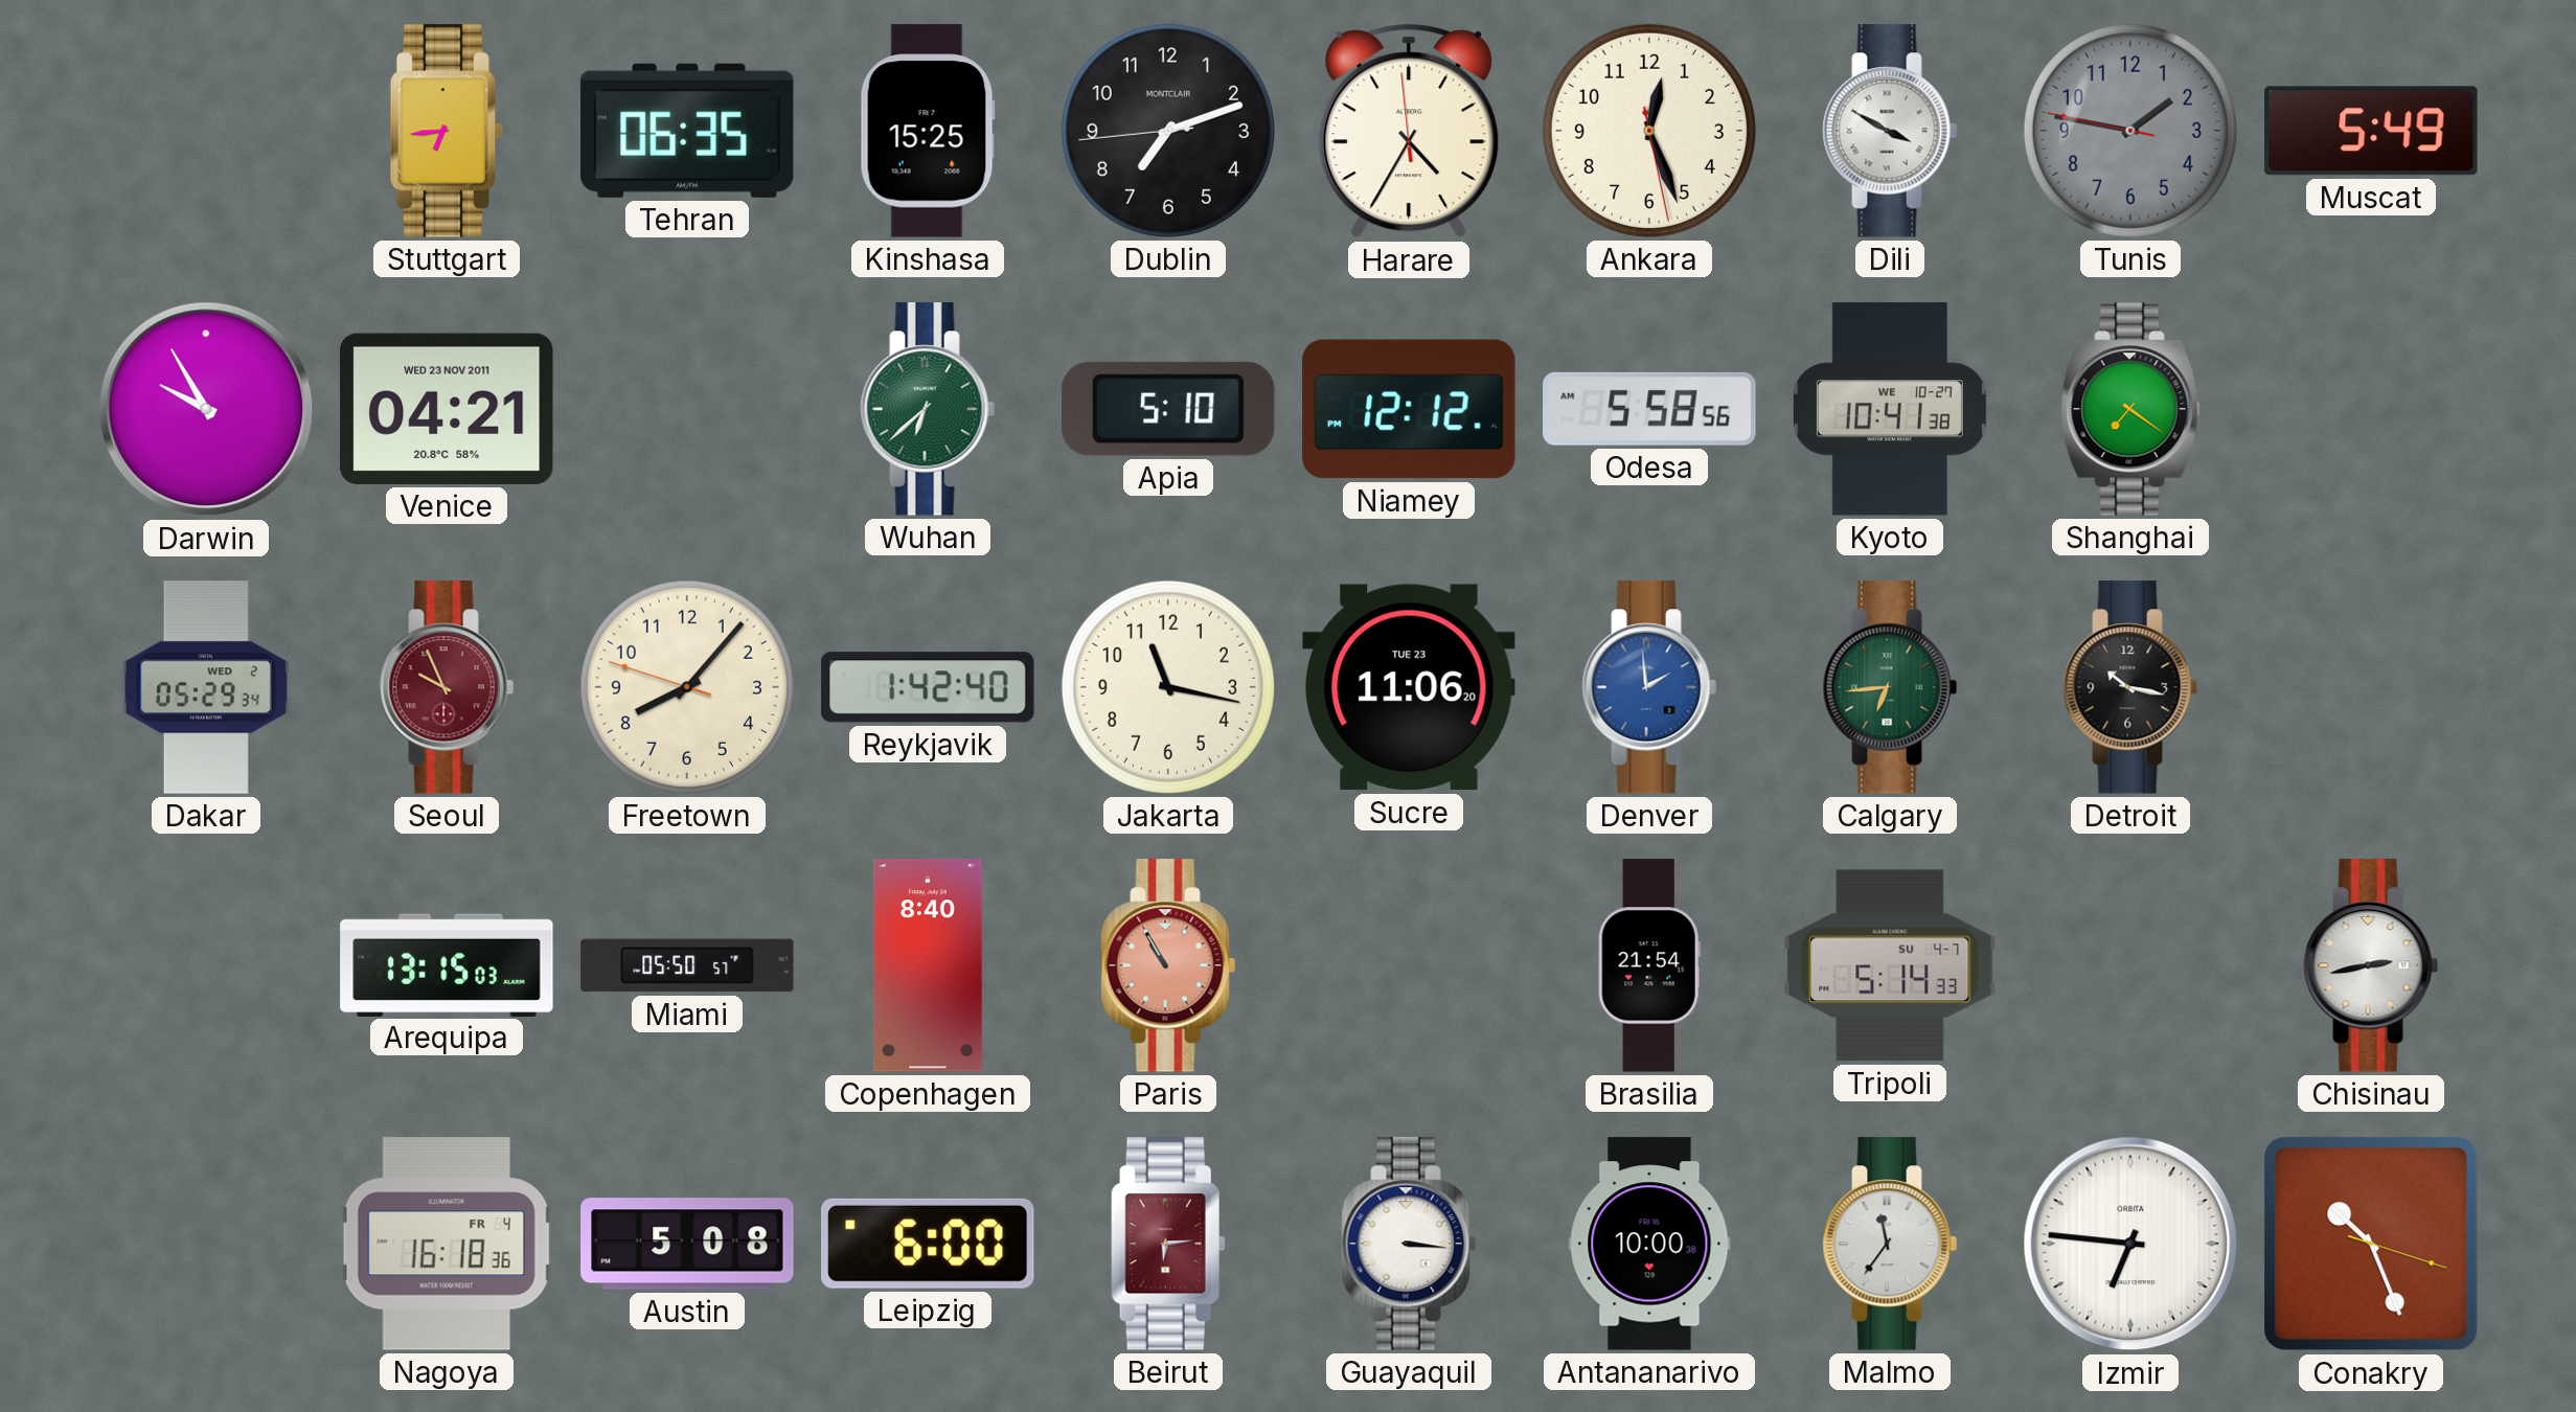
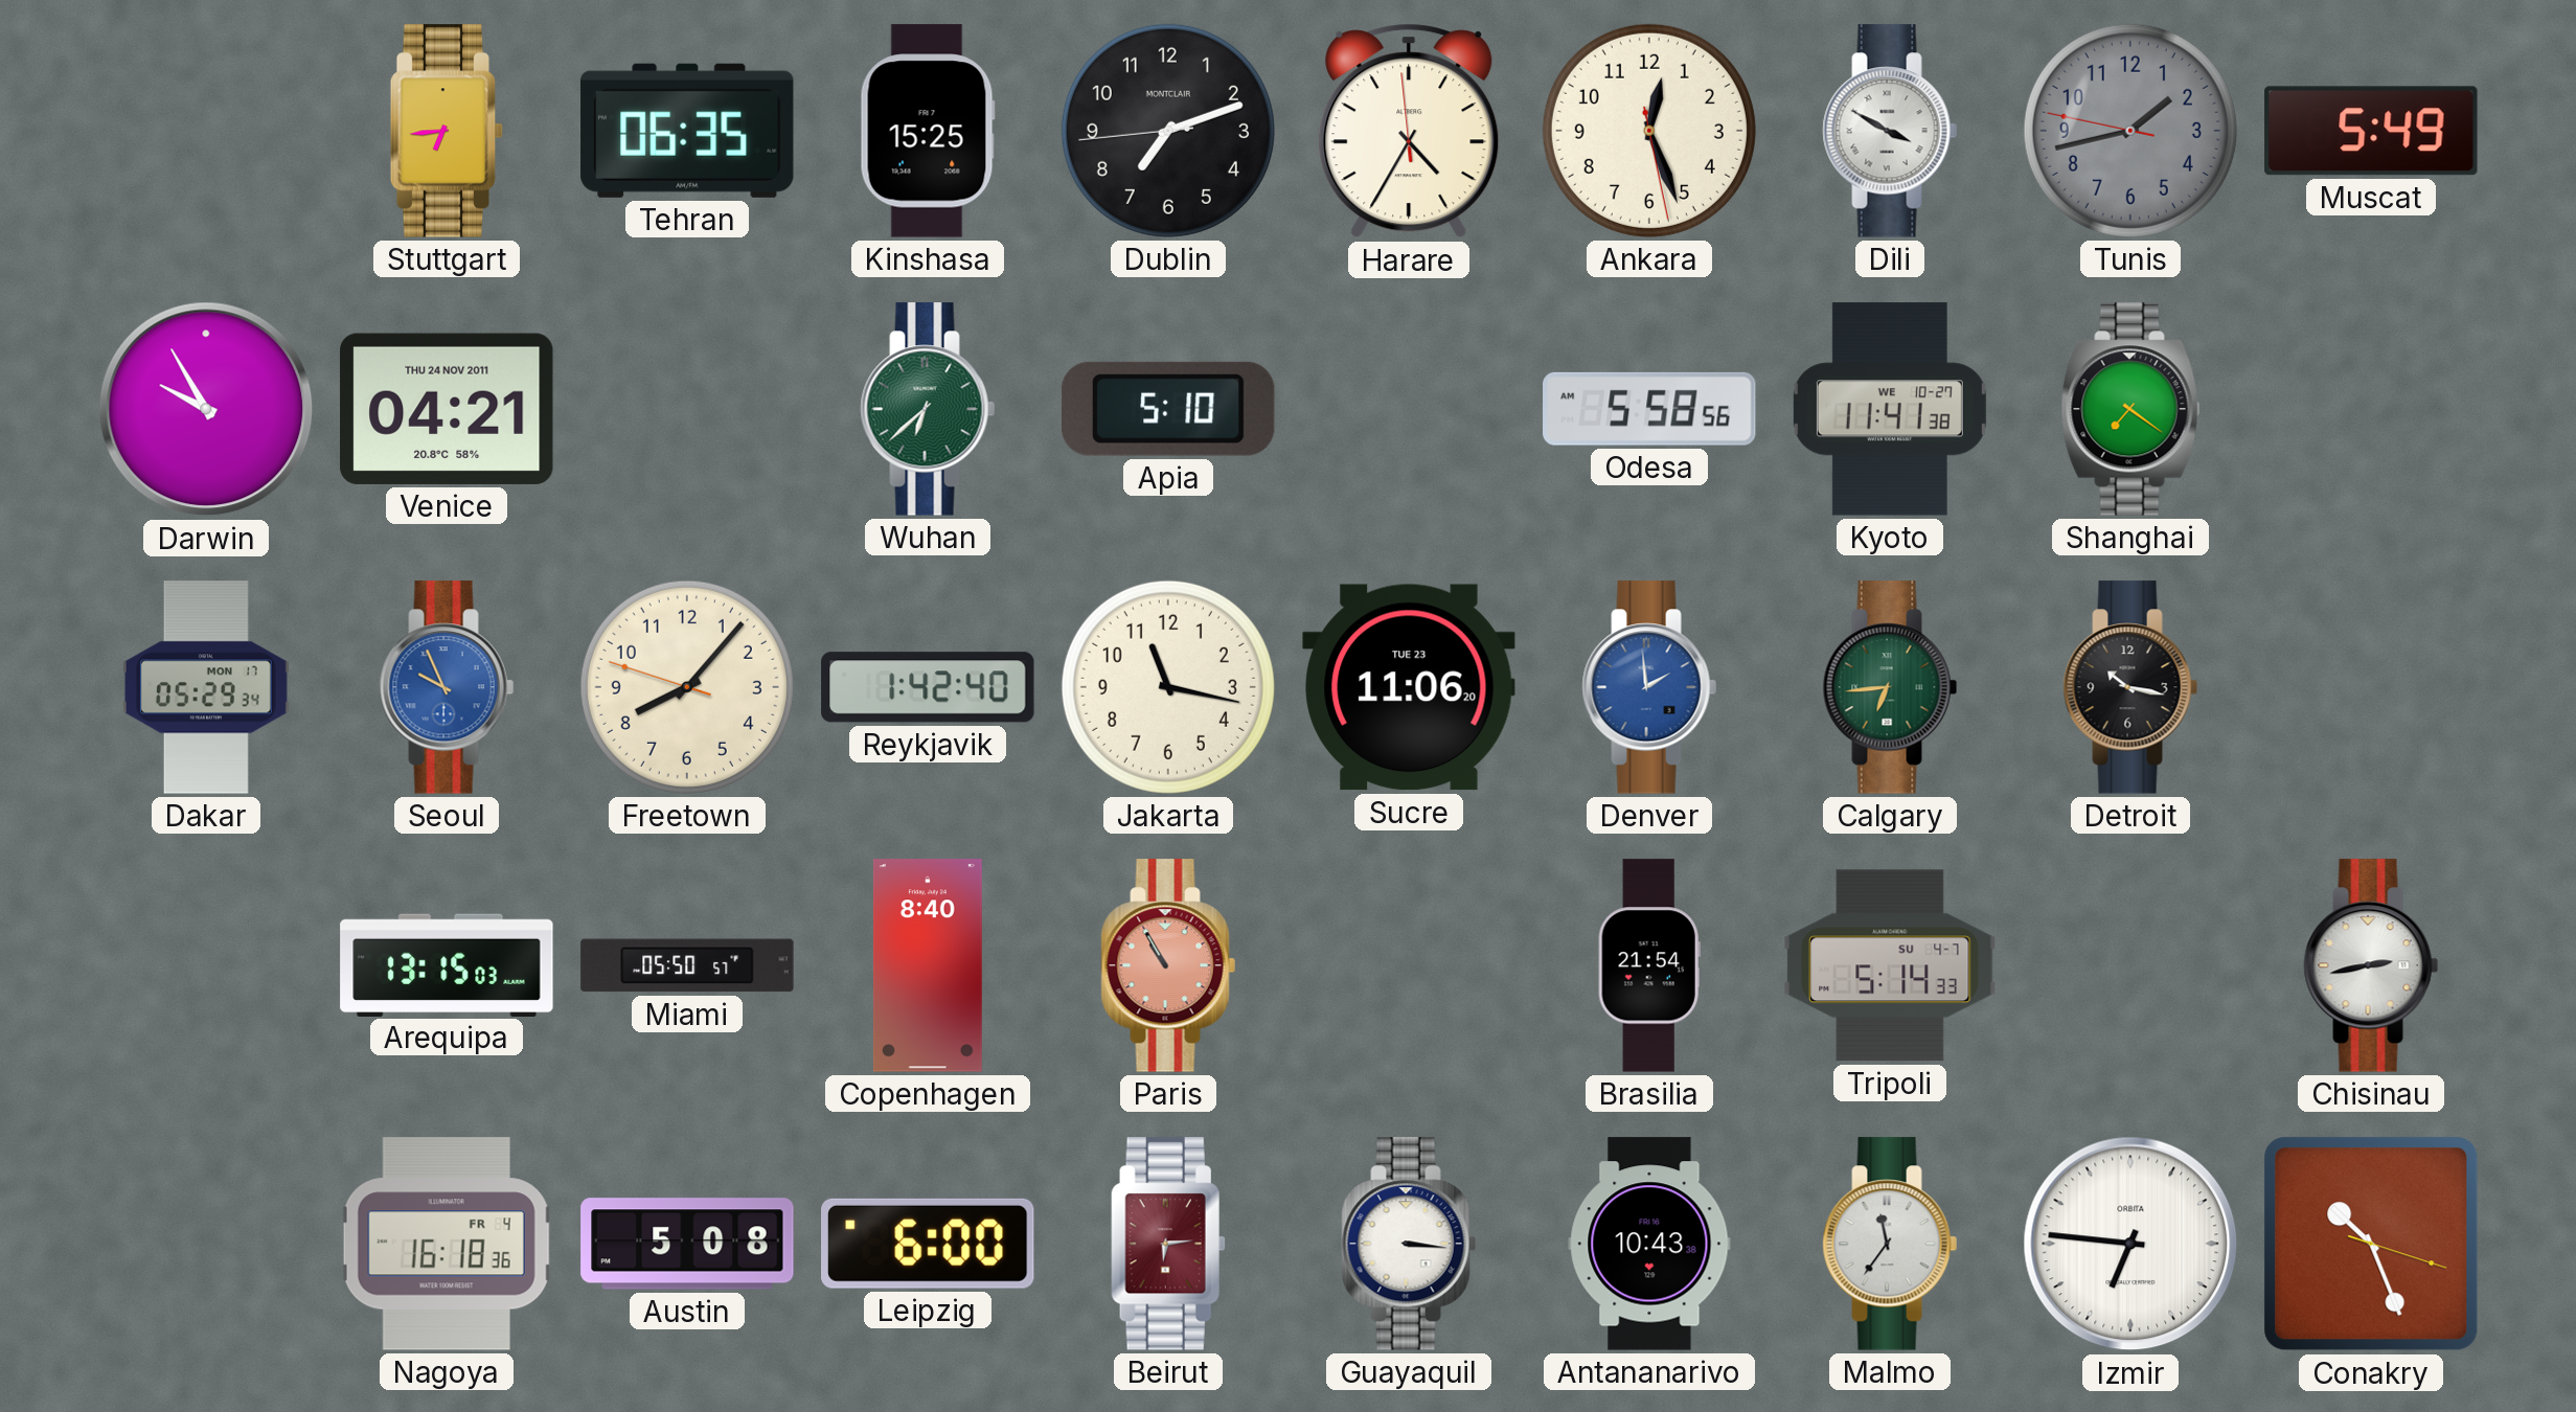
Tunis: 1:46 -> 1:42
Venice date: WED 23 NOV 2011 -> THU 24 NOV 2011
Niamey: 12:12 -> none
Kyoto: 10:41 -> 11:41
Dakar date: WED 2 -> MON 17
Seoul dial: burgundy -> blue
Antananarivo: 10:00 -> 10:43
